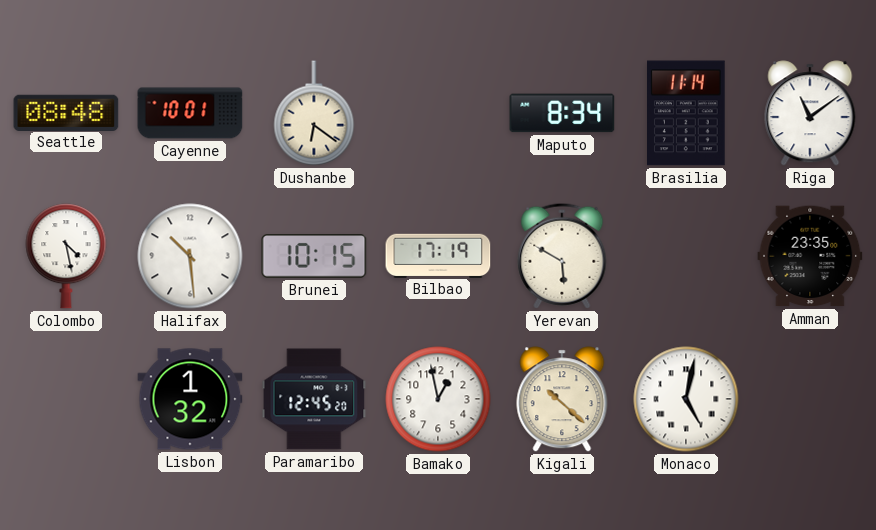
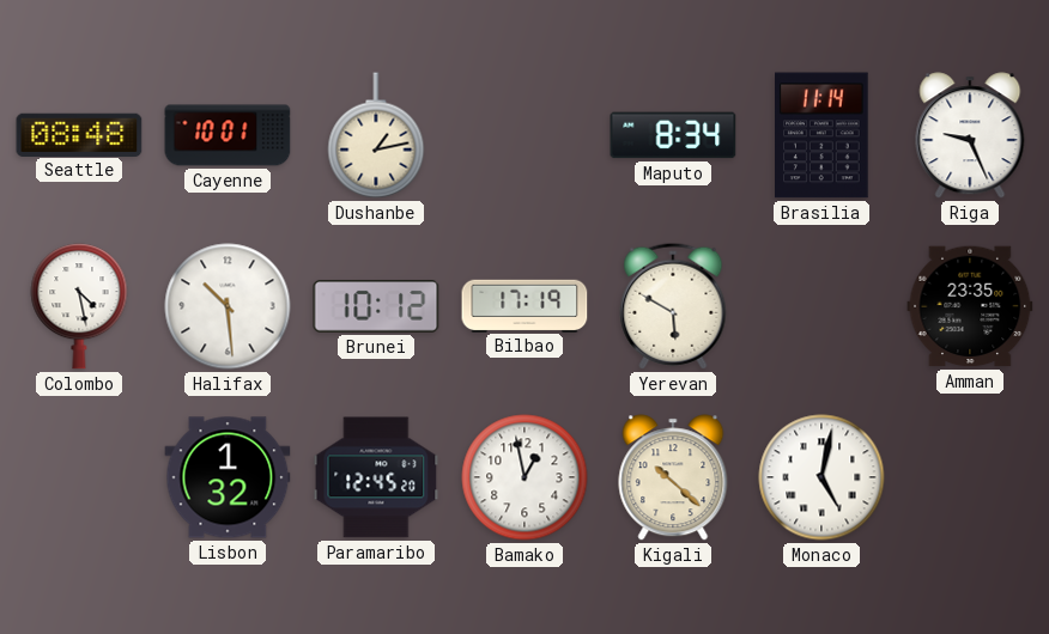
Dushanbe: 6:21 -> 1:13
Riga: 11:09 -> 9:26
Brunei: 10:15 -> 10:12
